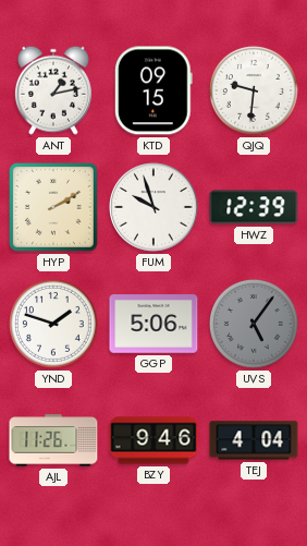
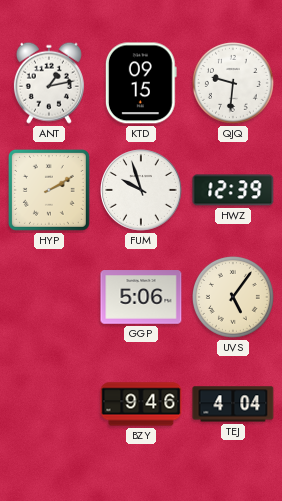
YND: 1:48 -> none
UVS dial: grey -> cream
AJL: 11:26 -> none
